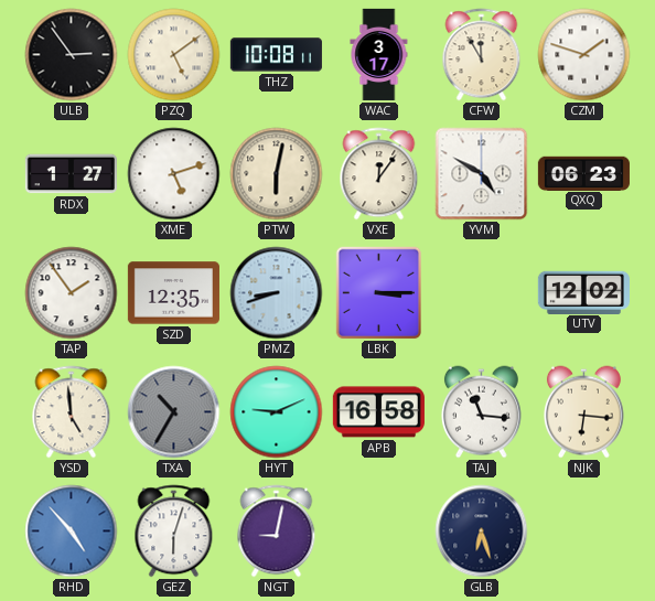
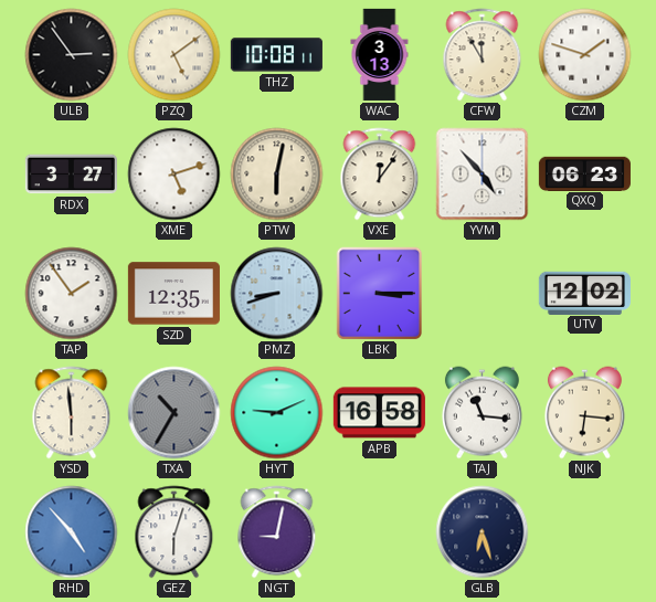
WAC: 3:17 -> 3:13
RDX: 1:27 -> 3:27
YVM: 4:50 -> 4:53
YSD: 4:59 -> 5:59
